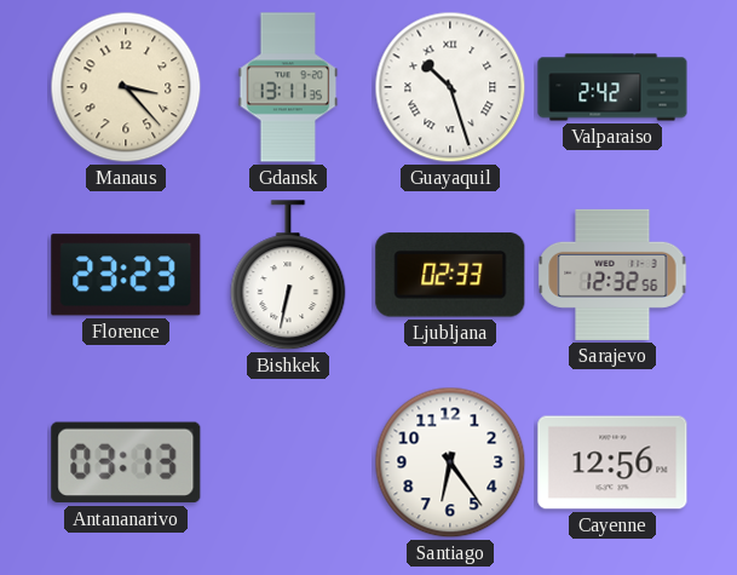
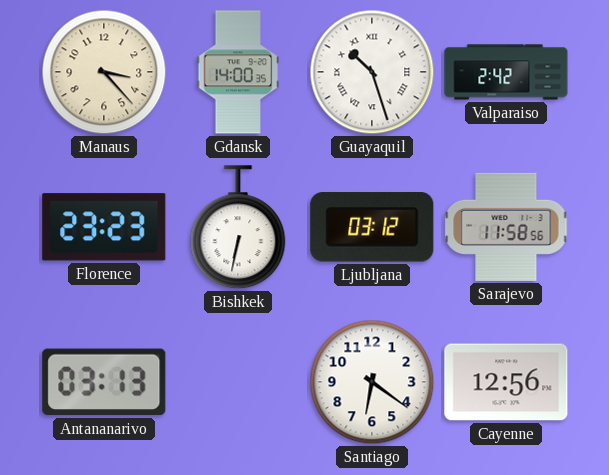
Gdansk: 13:11 -> 14:00
Ljubljana: 02:33 -> 03:12
Sarajevo: 12:32 -> 11:58
Santiago: 6:24 -> 6:21
